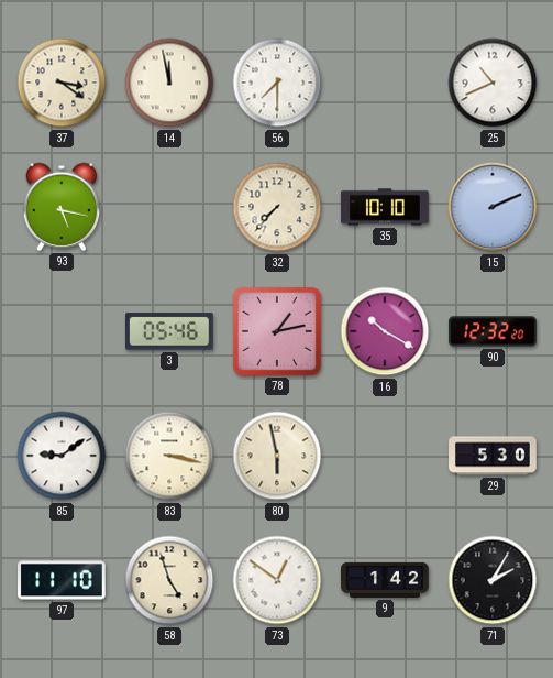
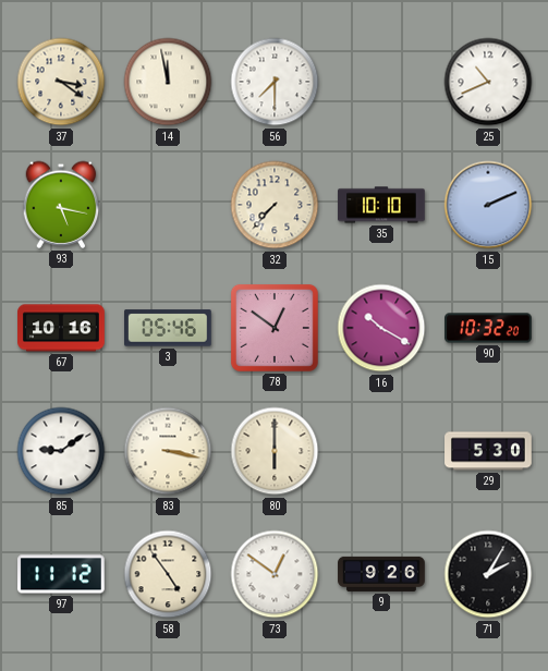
67: none -> 10:16
78: 1:13 -> 12:51
90: 12:32 -> 10:32
80: 5:58 -> 6:00
97: 11:10 -> 11:12
58: 4:57 -> 4:54
9: 1:42 -> 9:26
